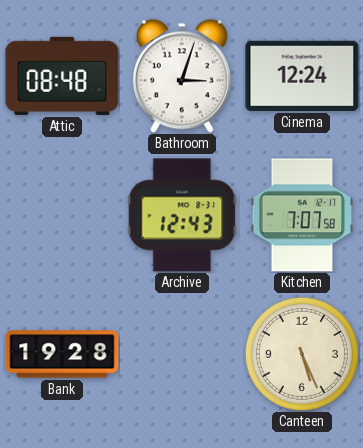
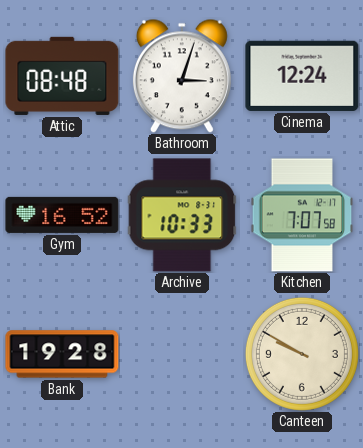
Gym: none -> 16:52
Archive: 12:43 -> 10:33
Canteen: 5:26 -> 9:50
